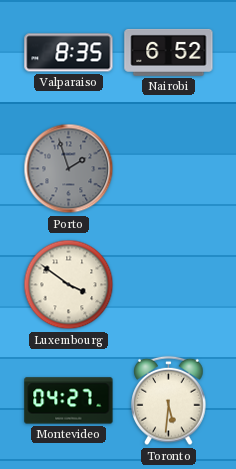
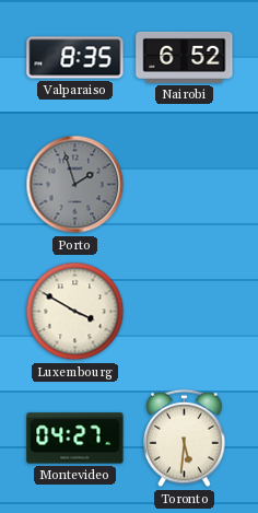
Luxembourg: 3:51 -> 3:50
